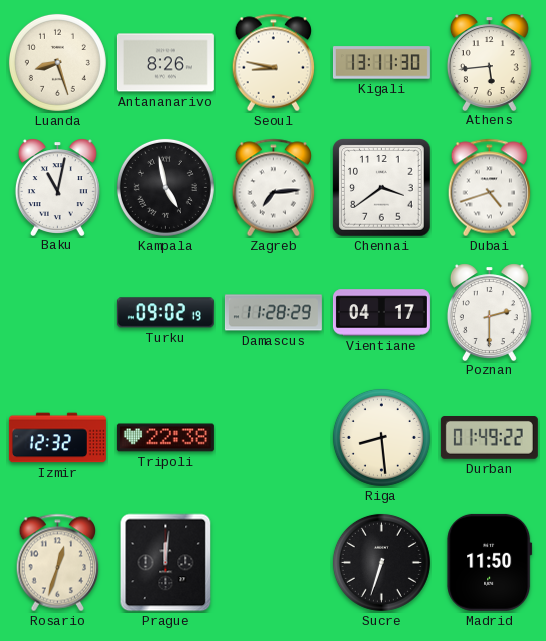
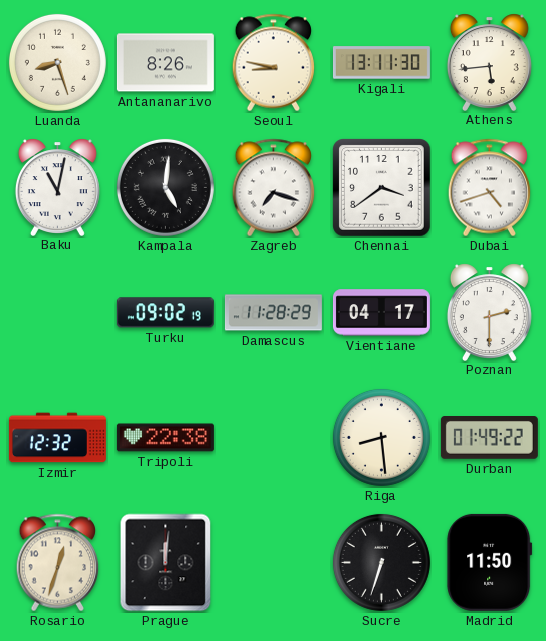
Kampala: 4:58 -> 5:01
Zagreb: 7:14 -> 7:18
